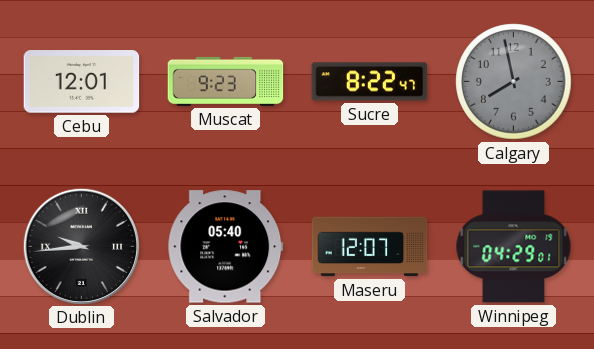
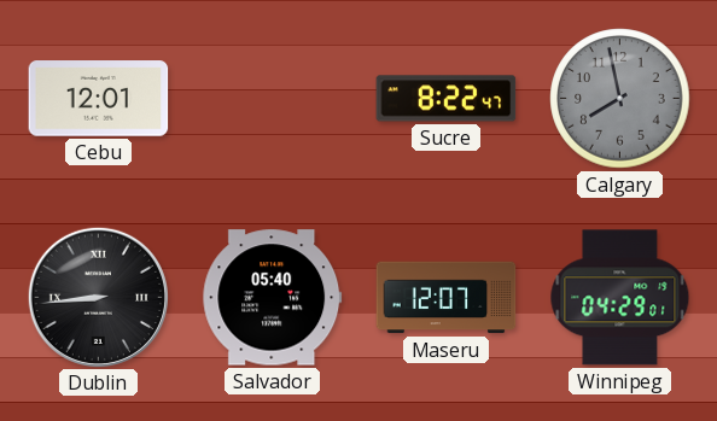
Muscat: 9:23 -> none
Dublin: 9:44 -> 8:44
